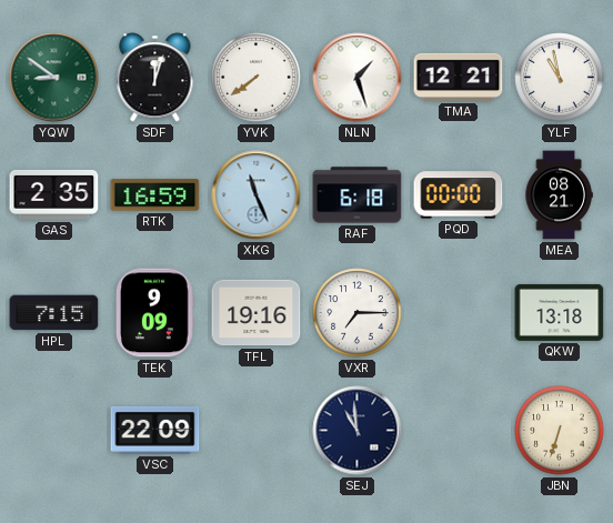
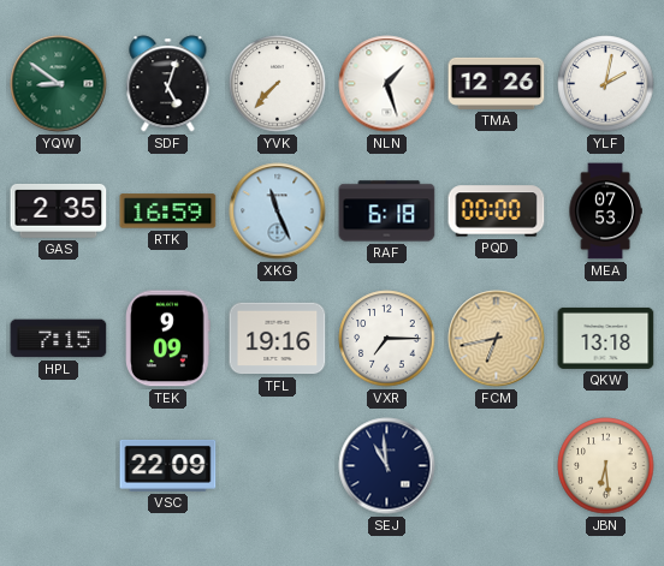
SDF: 12:03 -> 5:03
YVK: 7:39 -> 7:37
TMA: 12:21 -> 12:26
YLF: 10:58 -> 2:02
MEA: 08:21 -> 07:53
FCM: none -> 6:43
JBN: 6:33 -> 6:29
